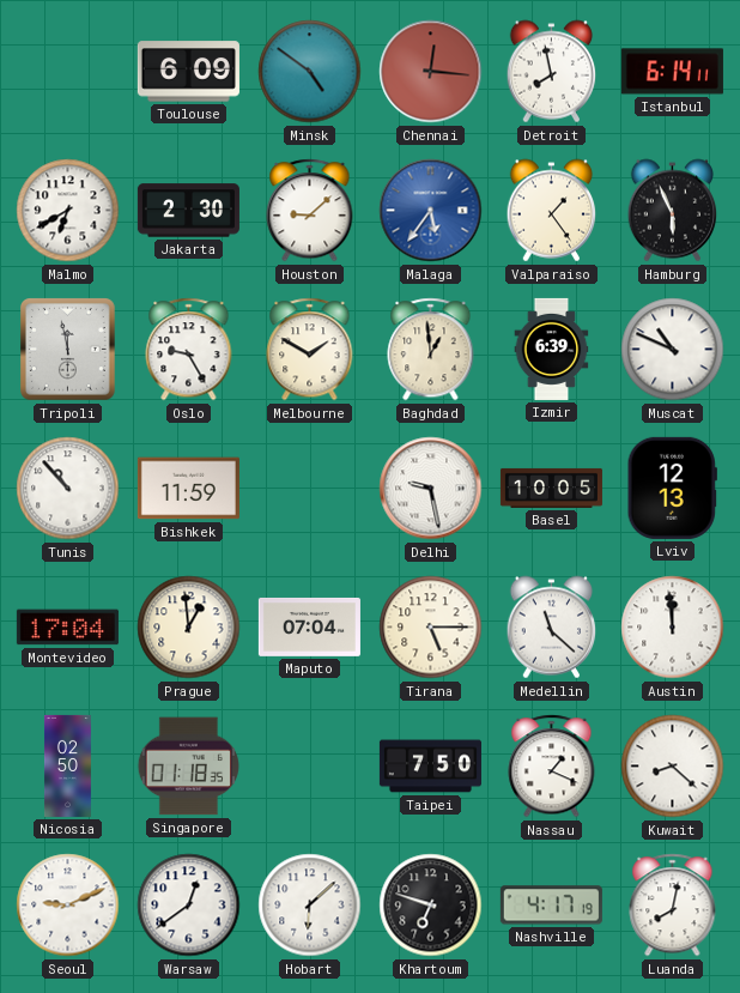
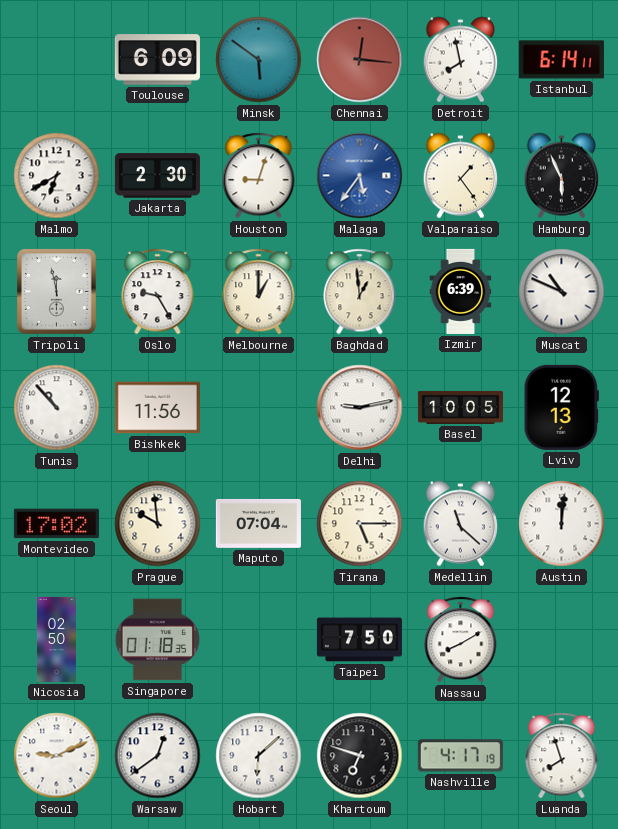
Minsk: 4:51 -> 5:51
Houston: 9:08 -> 9:03
Melbourne: 1:50 -> 1:00
Bishkek: 11:59 -> 11:56
Delhi: 9:28 -> 9:13
Montevideo: 17:04 -> 17:02
Prague: 12:59 -> 9:59
Austin: 11:59 -> 12:01
Nassau: 1:19 -> 8:10
Kuwait: 8:22 -> none
Luanda: 8:02 -> 7:57
